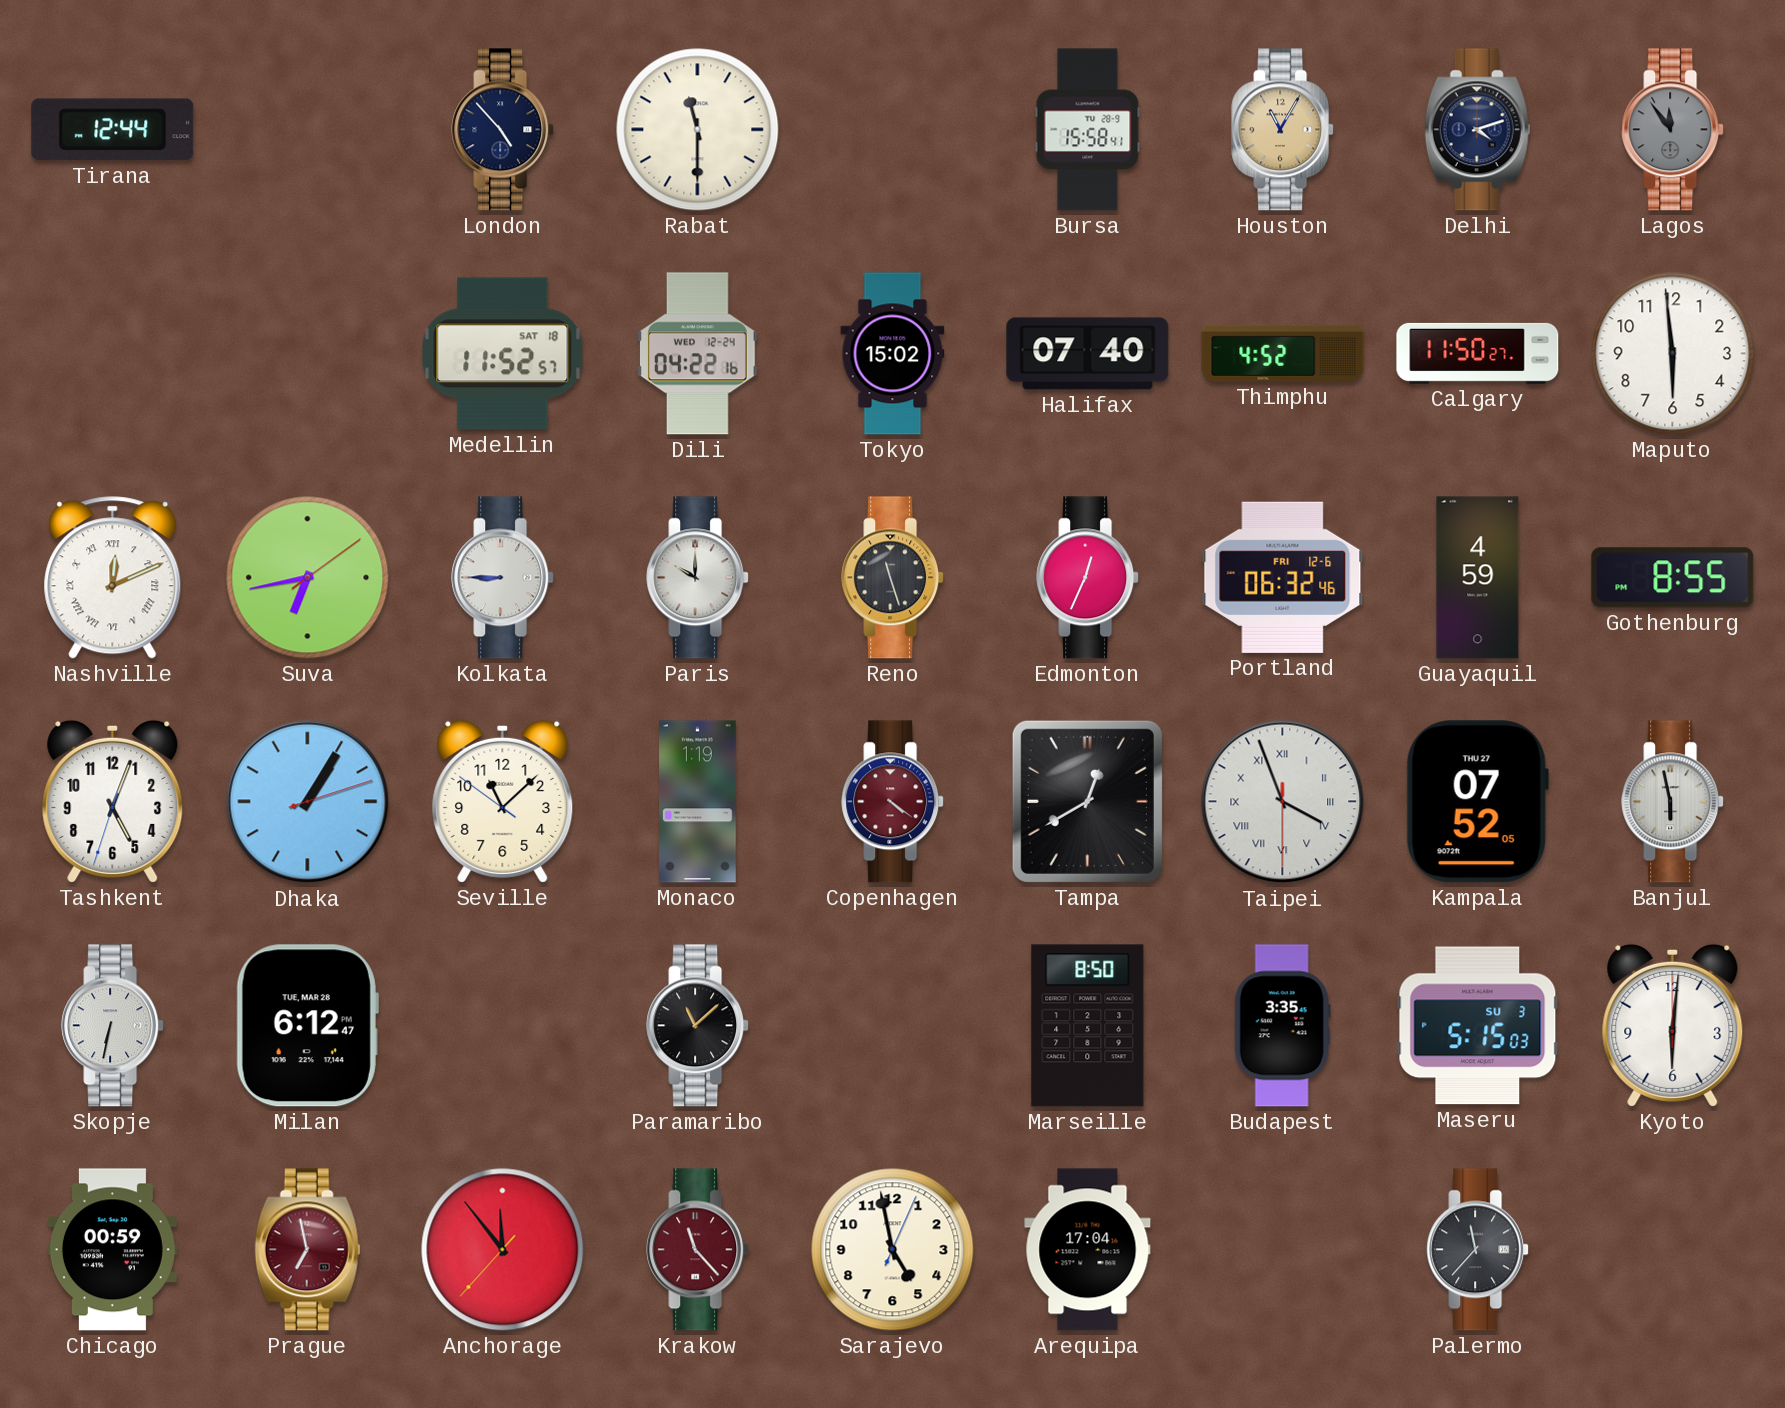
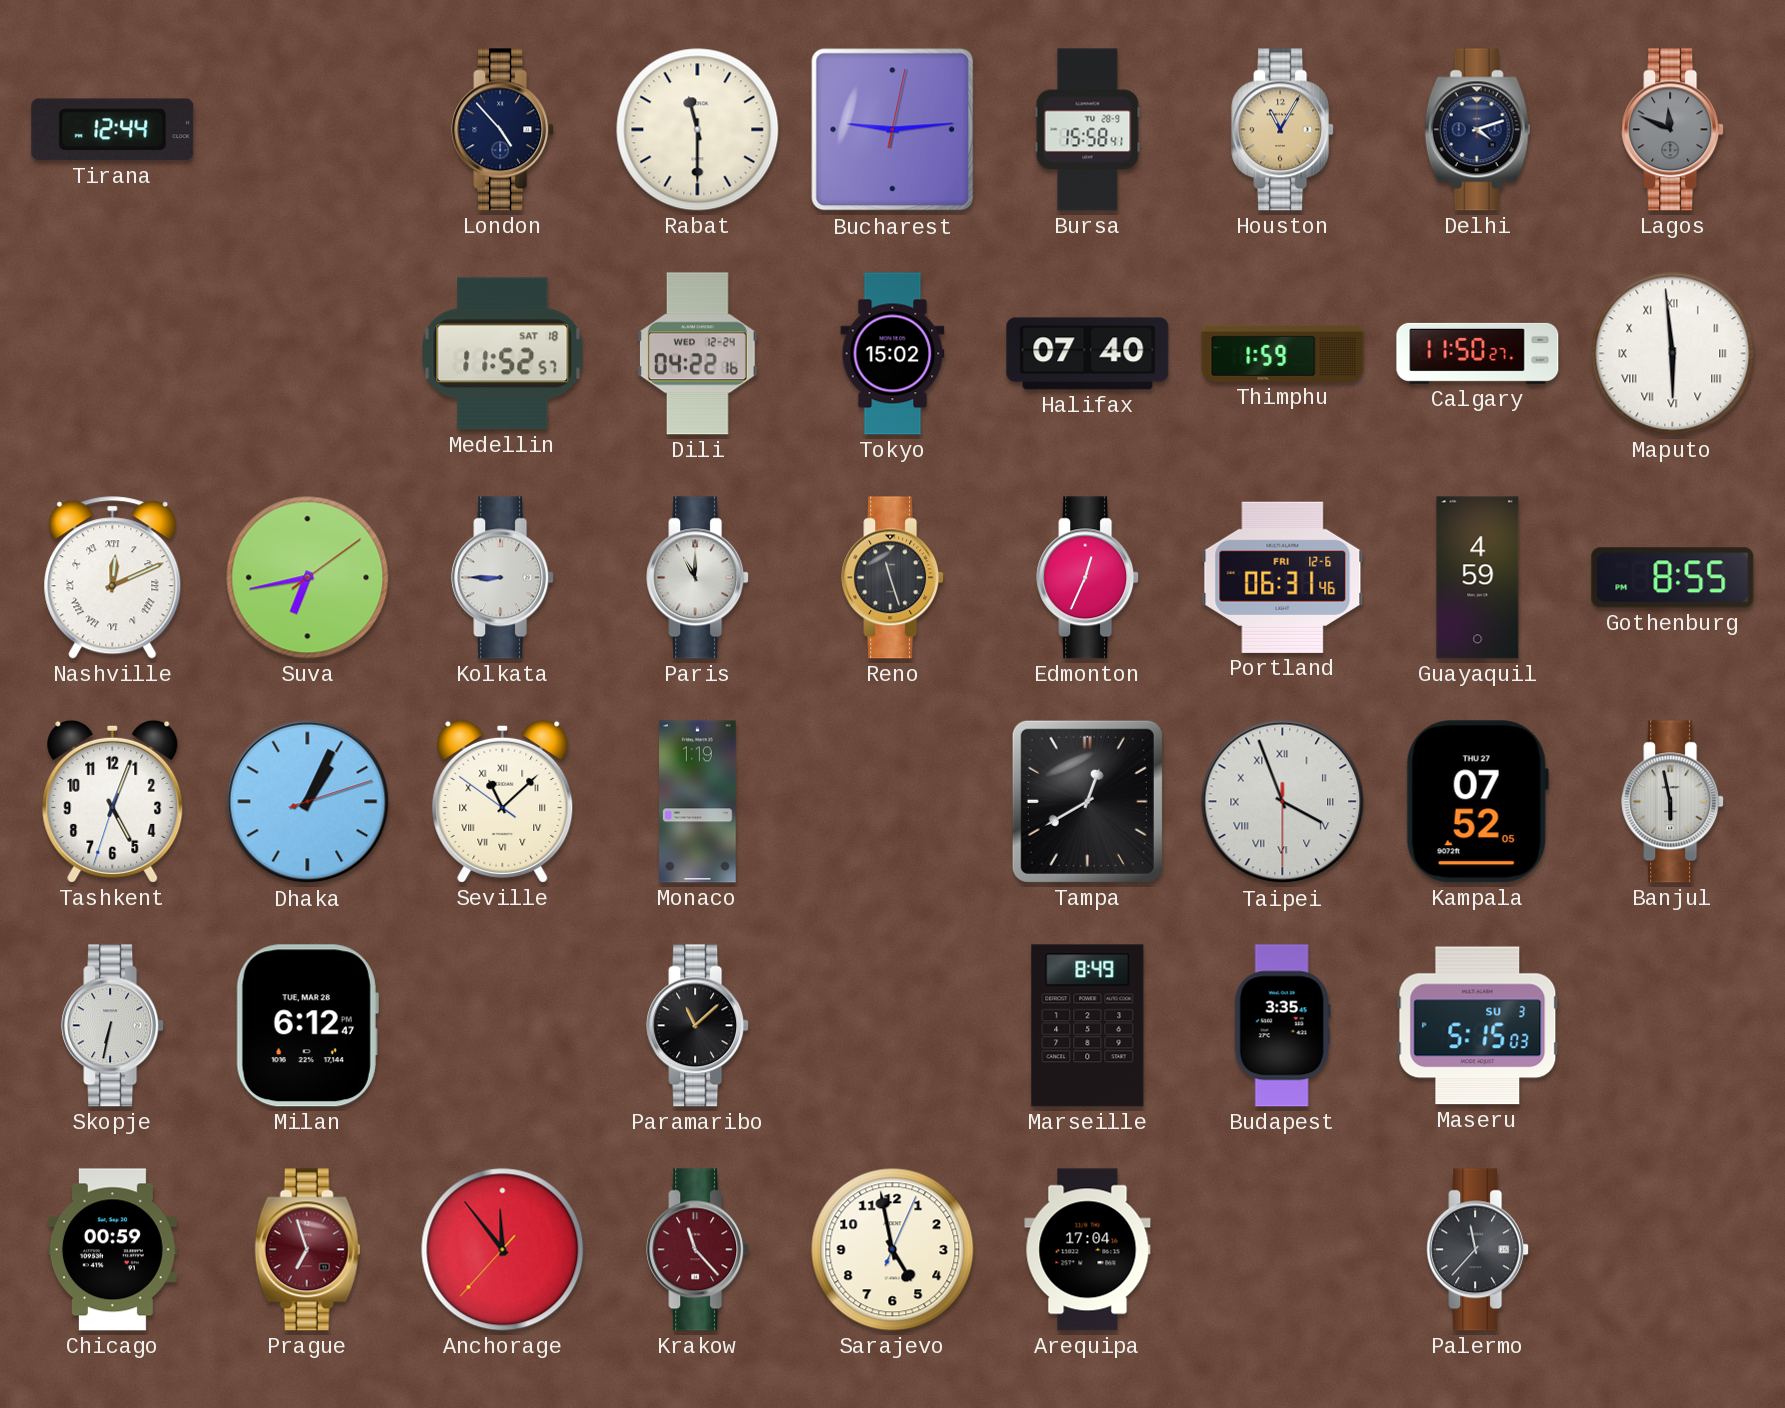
Bucharest: none -> 9:14
Lagos: 11:54 -> 11:49
Thimphu: 4:52 -> 1:59
Maputo numerals: Arabic -> Roman
Paris: 10:00 -> 11:00
Portland: 06:32 -> 06:31
Dhaka: 1:05 -> 1:04
Seville numerals: Arabic -> Roman
Copenhagen: 4:21 -> none
Marseille: 8:50 -> 8:49
Kyoto: 6:01 -> none
Prague: 6:58 -> 6:57
